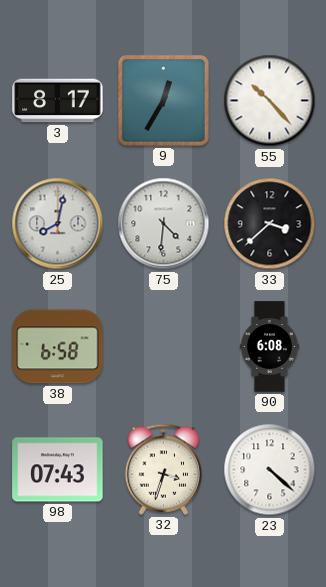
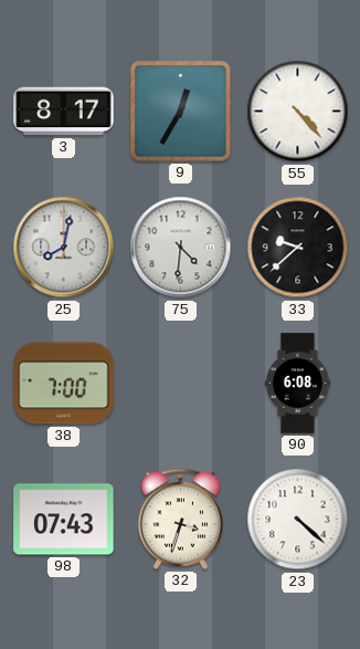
55: 10:23 -> 4:23
33: 3:38 -> 9:38
38: 6:58 -> 7:00
